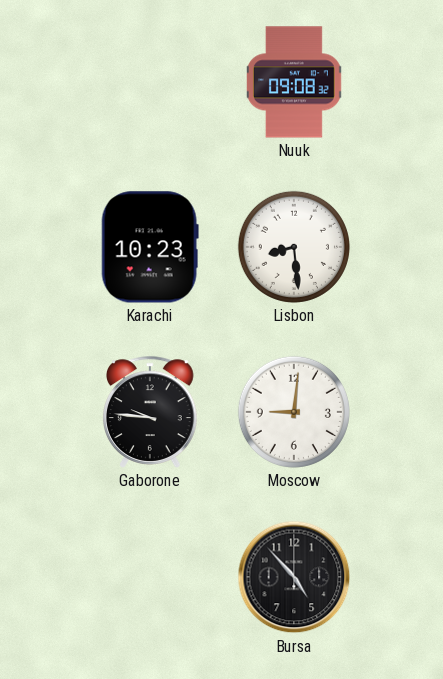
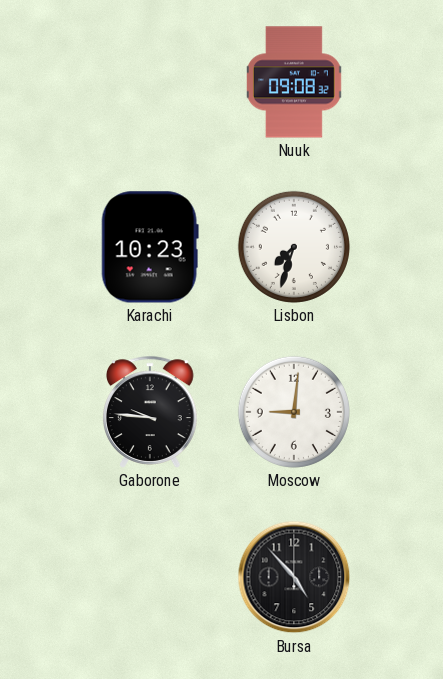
Lisbon: 8:29 -> 7:33
